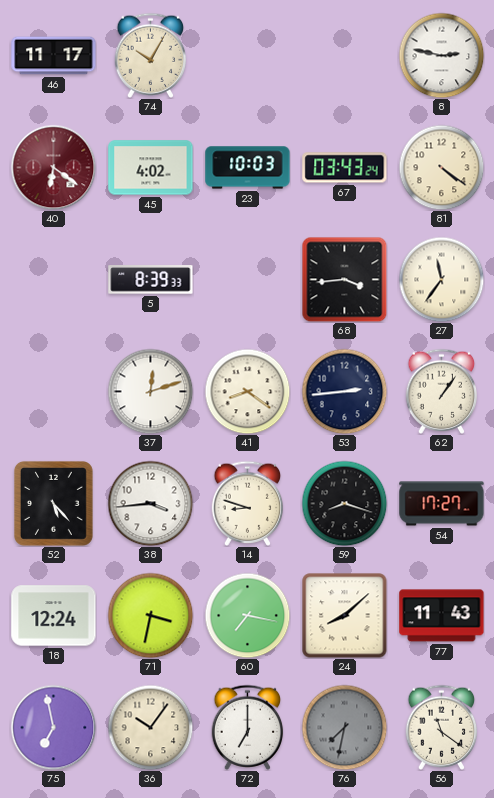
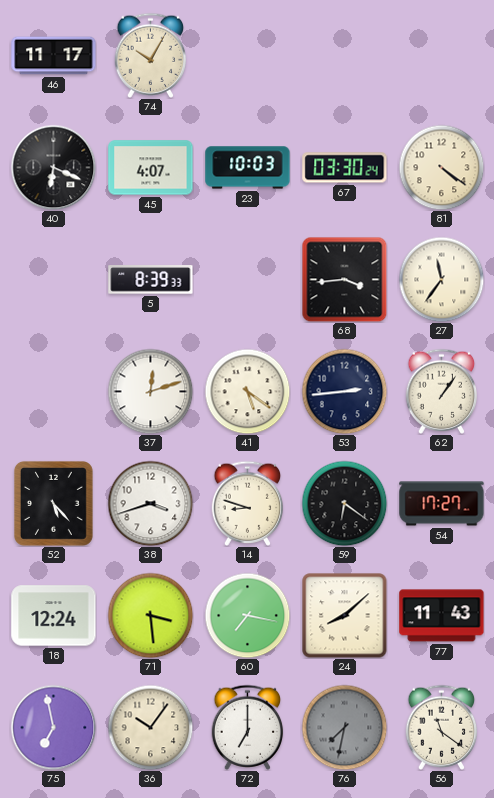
8: 2:47 -> none
40: 6:21 -> 6:19
40 dial: burgundy -> black
45: 4:02 -> 4:07
67: 03:43 -> 03:30
41: 8:21 -> 5:21
38: 3:44 -> 3:42
59: 8:18 -> 6:21
71: 3:32 -> 3:29
